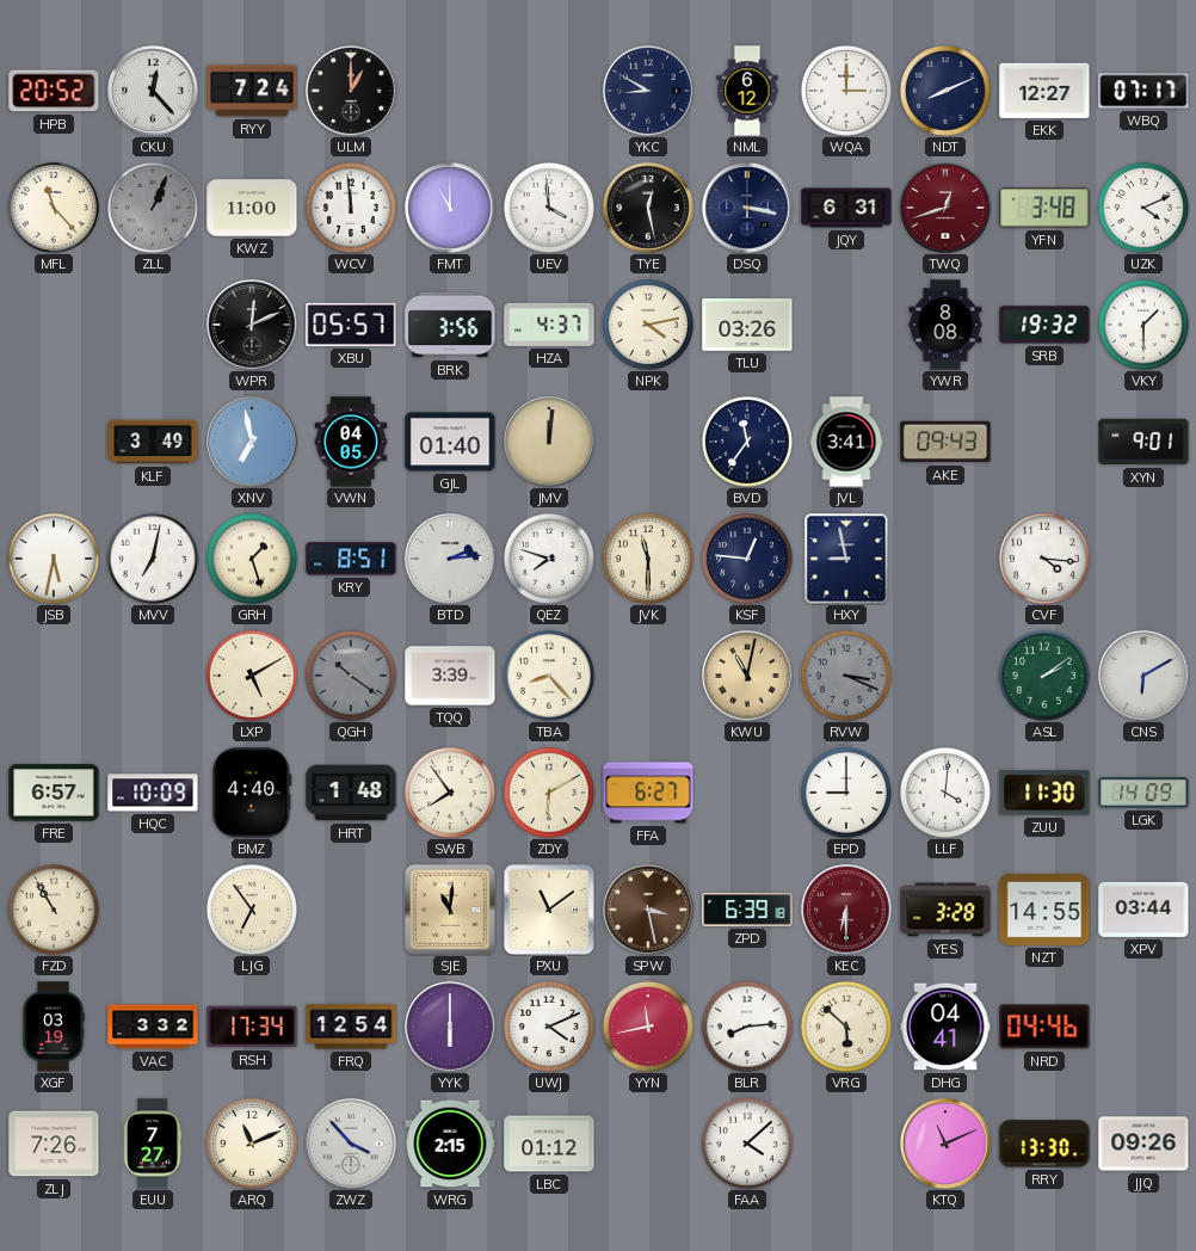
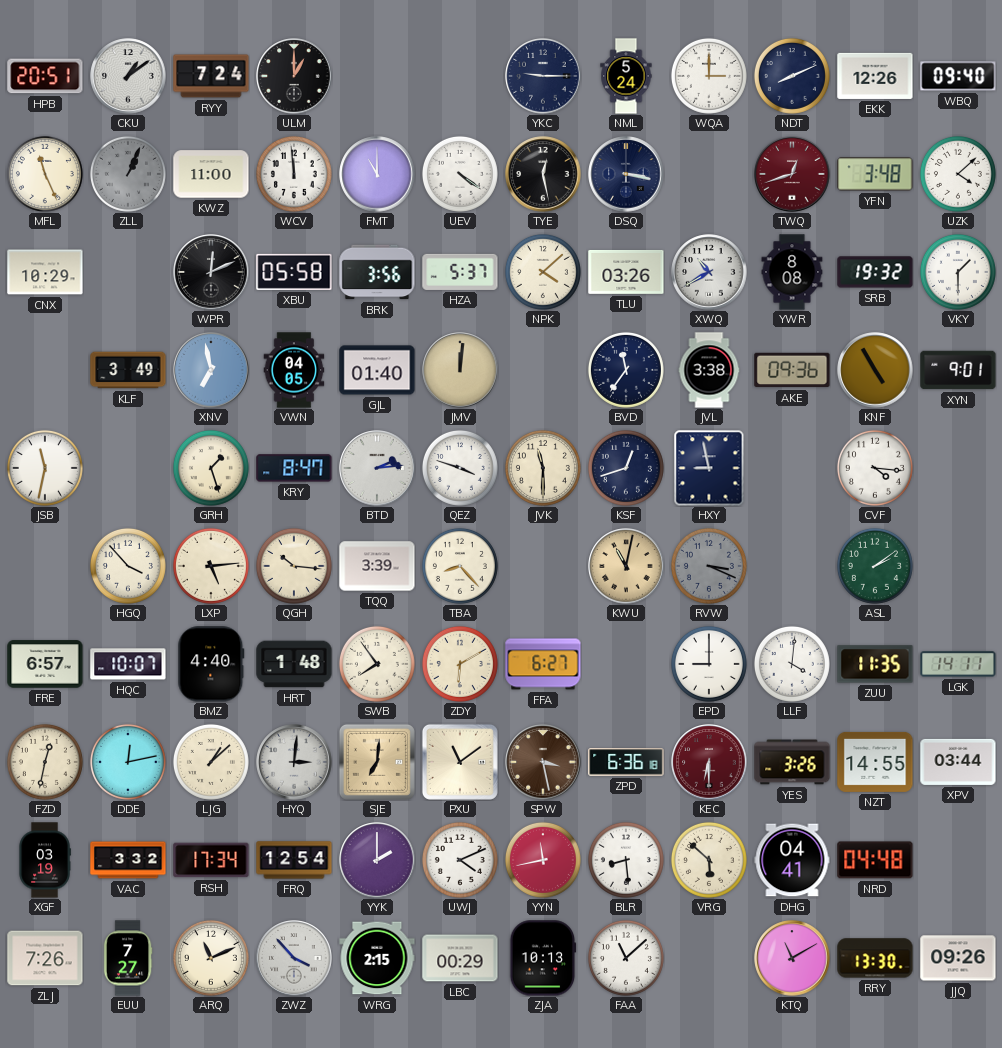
HPB: 20:52 -> 20:51
CKU: 12:23 -> 1:09
YKC: 8:50 -> 9:15
NML: 6:12 -> 5:24
EKK: 12:27 -> 12:26
WBQ: 07:17 -> 09:40
MFL: 11:23 -> 11:26
UEV: 3:59 -> 4:21
JQY: 6:31 -> none
UZK: 4:11 -> 4:08
CNX: none -> 10:29
XBU: 05:57 -> 05:58
HZA: 4:37 -> 5:37
NPK: 4:13 -> 4:08
XWQ: none -> 10:40
JVL: 3:41 -> 3:38
AKE: 09:43 -> 09:36
KNF: none -> 4:55
JSB: 5:32 -> 11:32
MVV: 7:02 -> none
KRY: 8:51 -> 8:47
QEZ: 7:48 -> 3:48
KSF: 12:46 -> 12:42
HGQ: none -> 3:53
LXP: 5:10 -> 5:14
QGH: 10:21 -> 10:16
QGH dial: grey -> cream
CNS: 6:10 -> none
HQC: 10:09 -> 10:07
ZUU: 11:30 -> 11:35
LGK: 14:09 -> 14:11
FZD: 10:55 -> 12:32
DDE: none -> 12:13
LJG: 6:54 -> 1:08
HYQ: none -> 3:01
SJE: 11:01 -> 7:01
ZPD: 6:39 -> 6:36
YES: 3:28 -> 3:26
YYK: 6:00 -> 2:00
BLR: 8:14 -> 8:29
NRD: 04:46 -> 04:48
LBC: 01:12 -> 00:29
ZJA: none -> 10:13
FAA: 4:08 -> 11:08
KTQ: 11:11 -> 11:10
